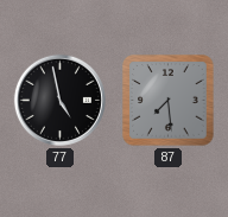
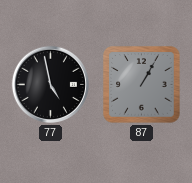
87: 7:29 -> 1:05
